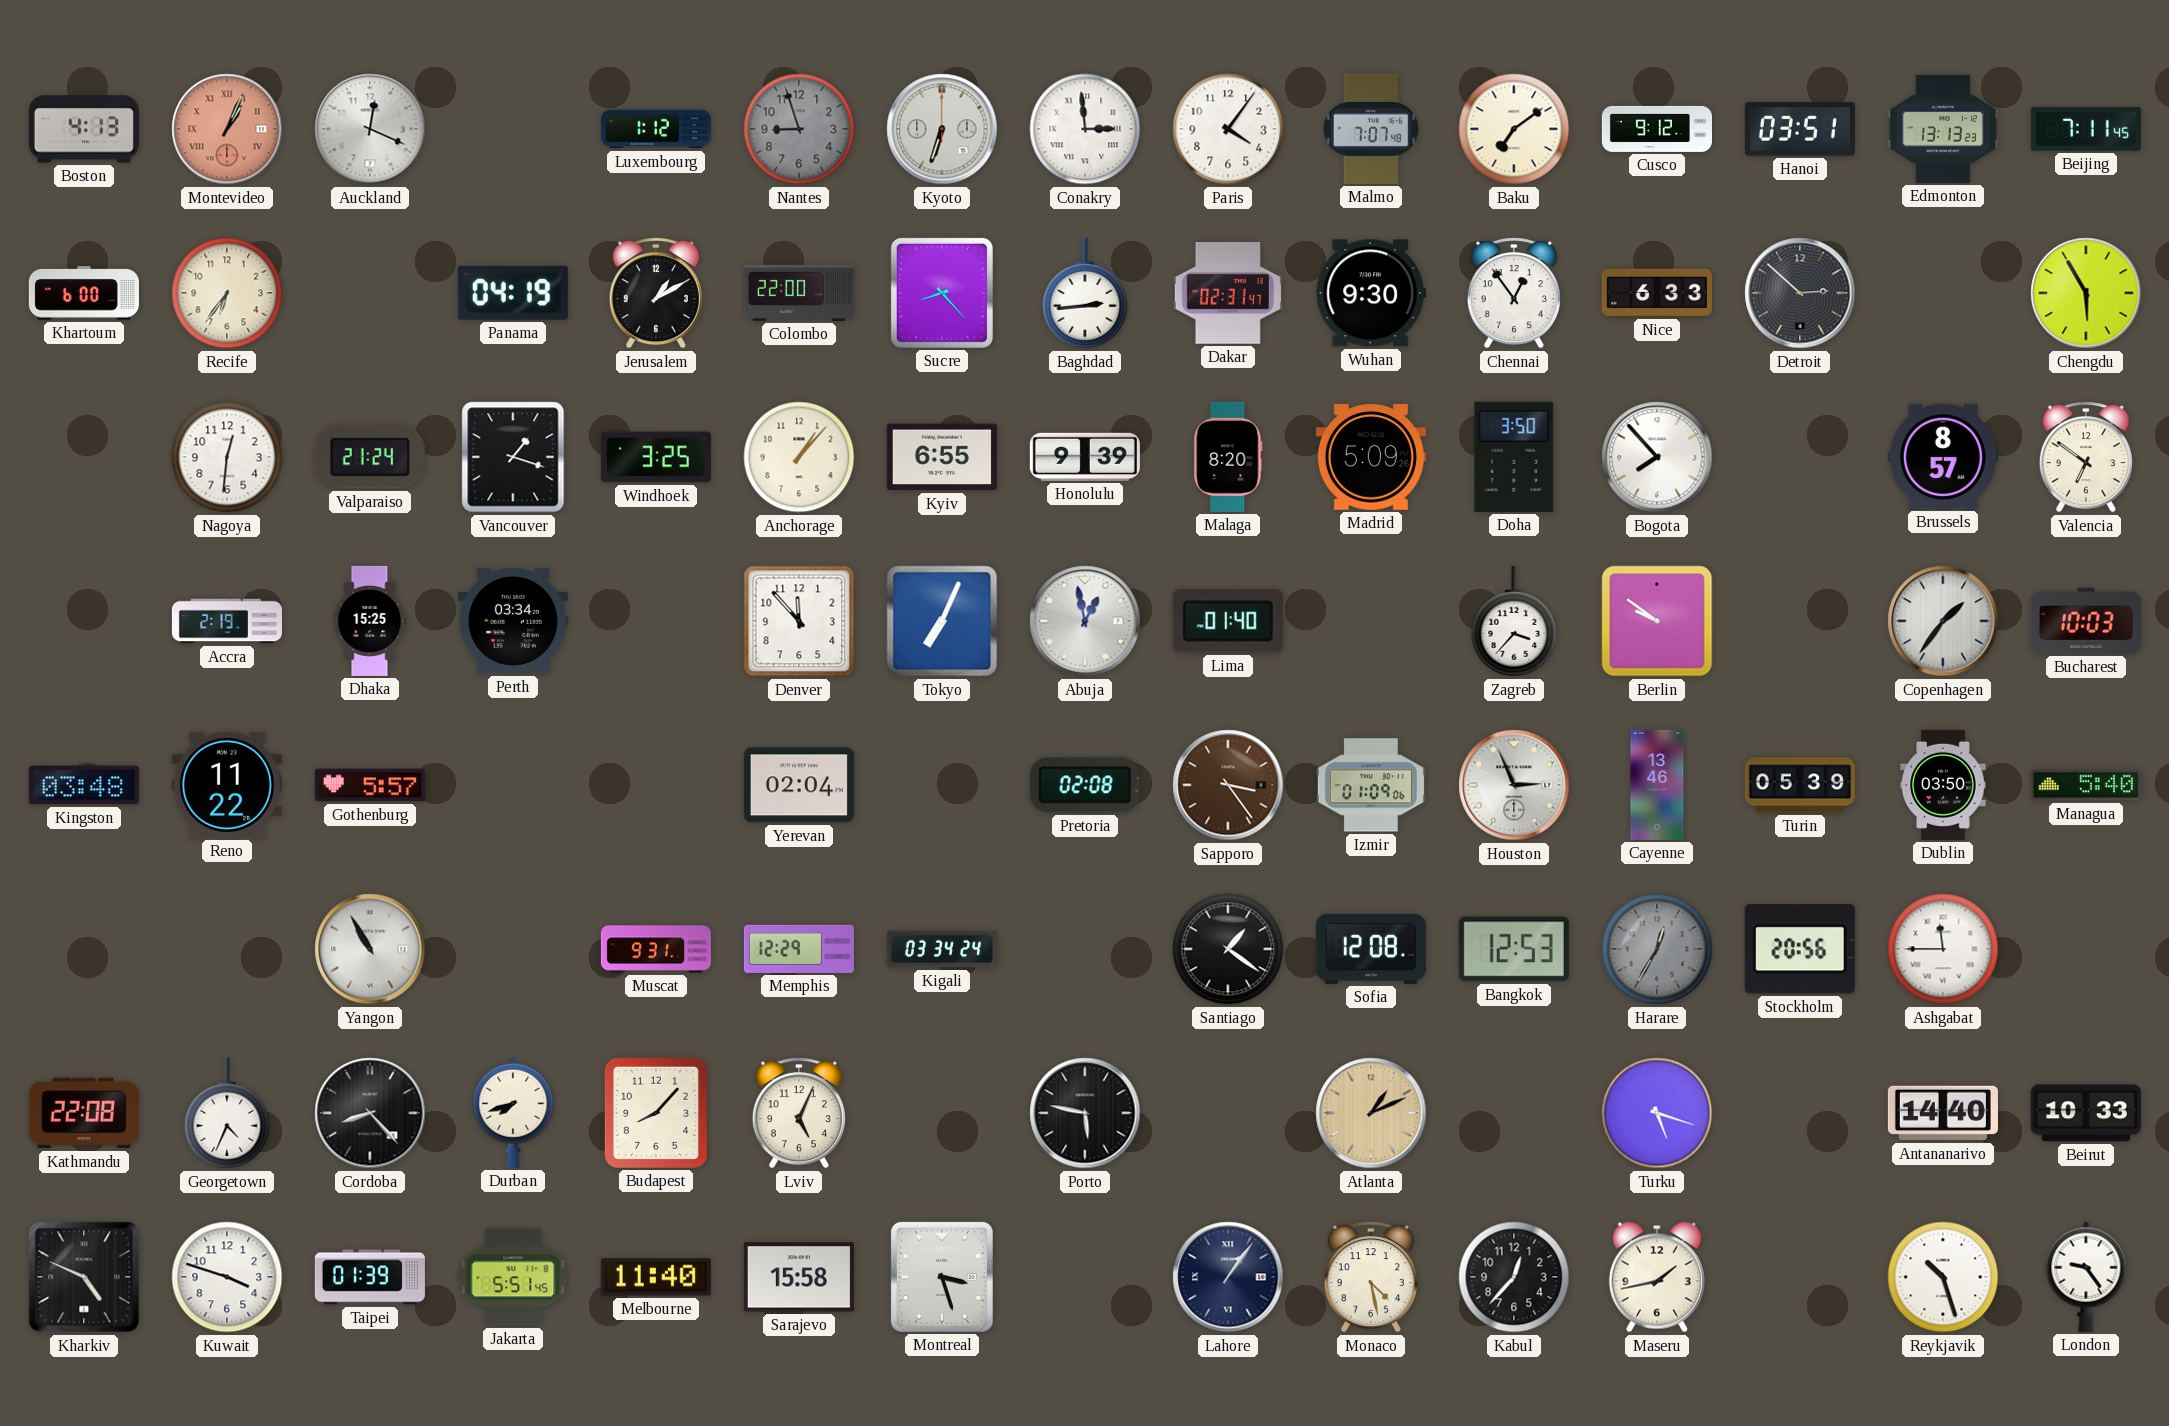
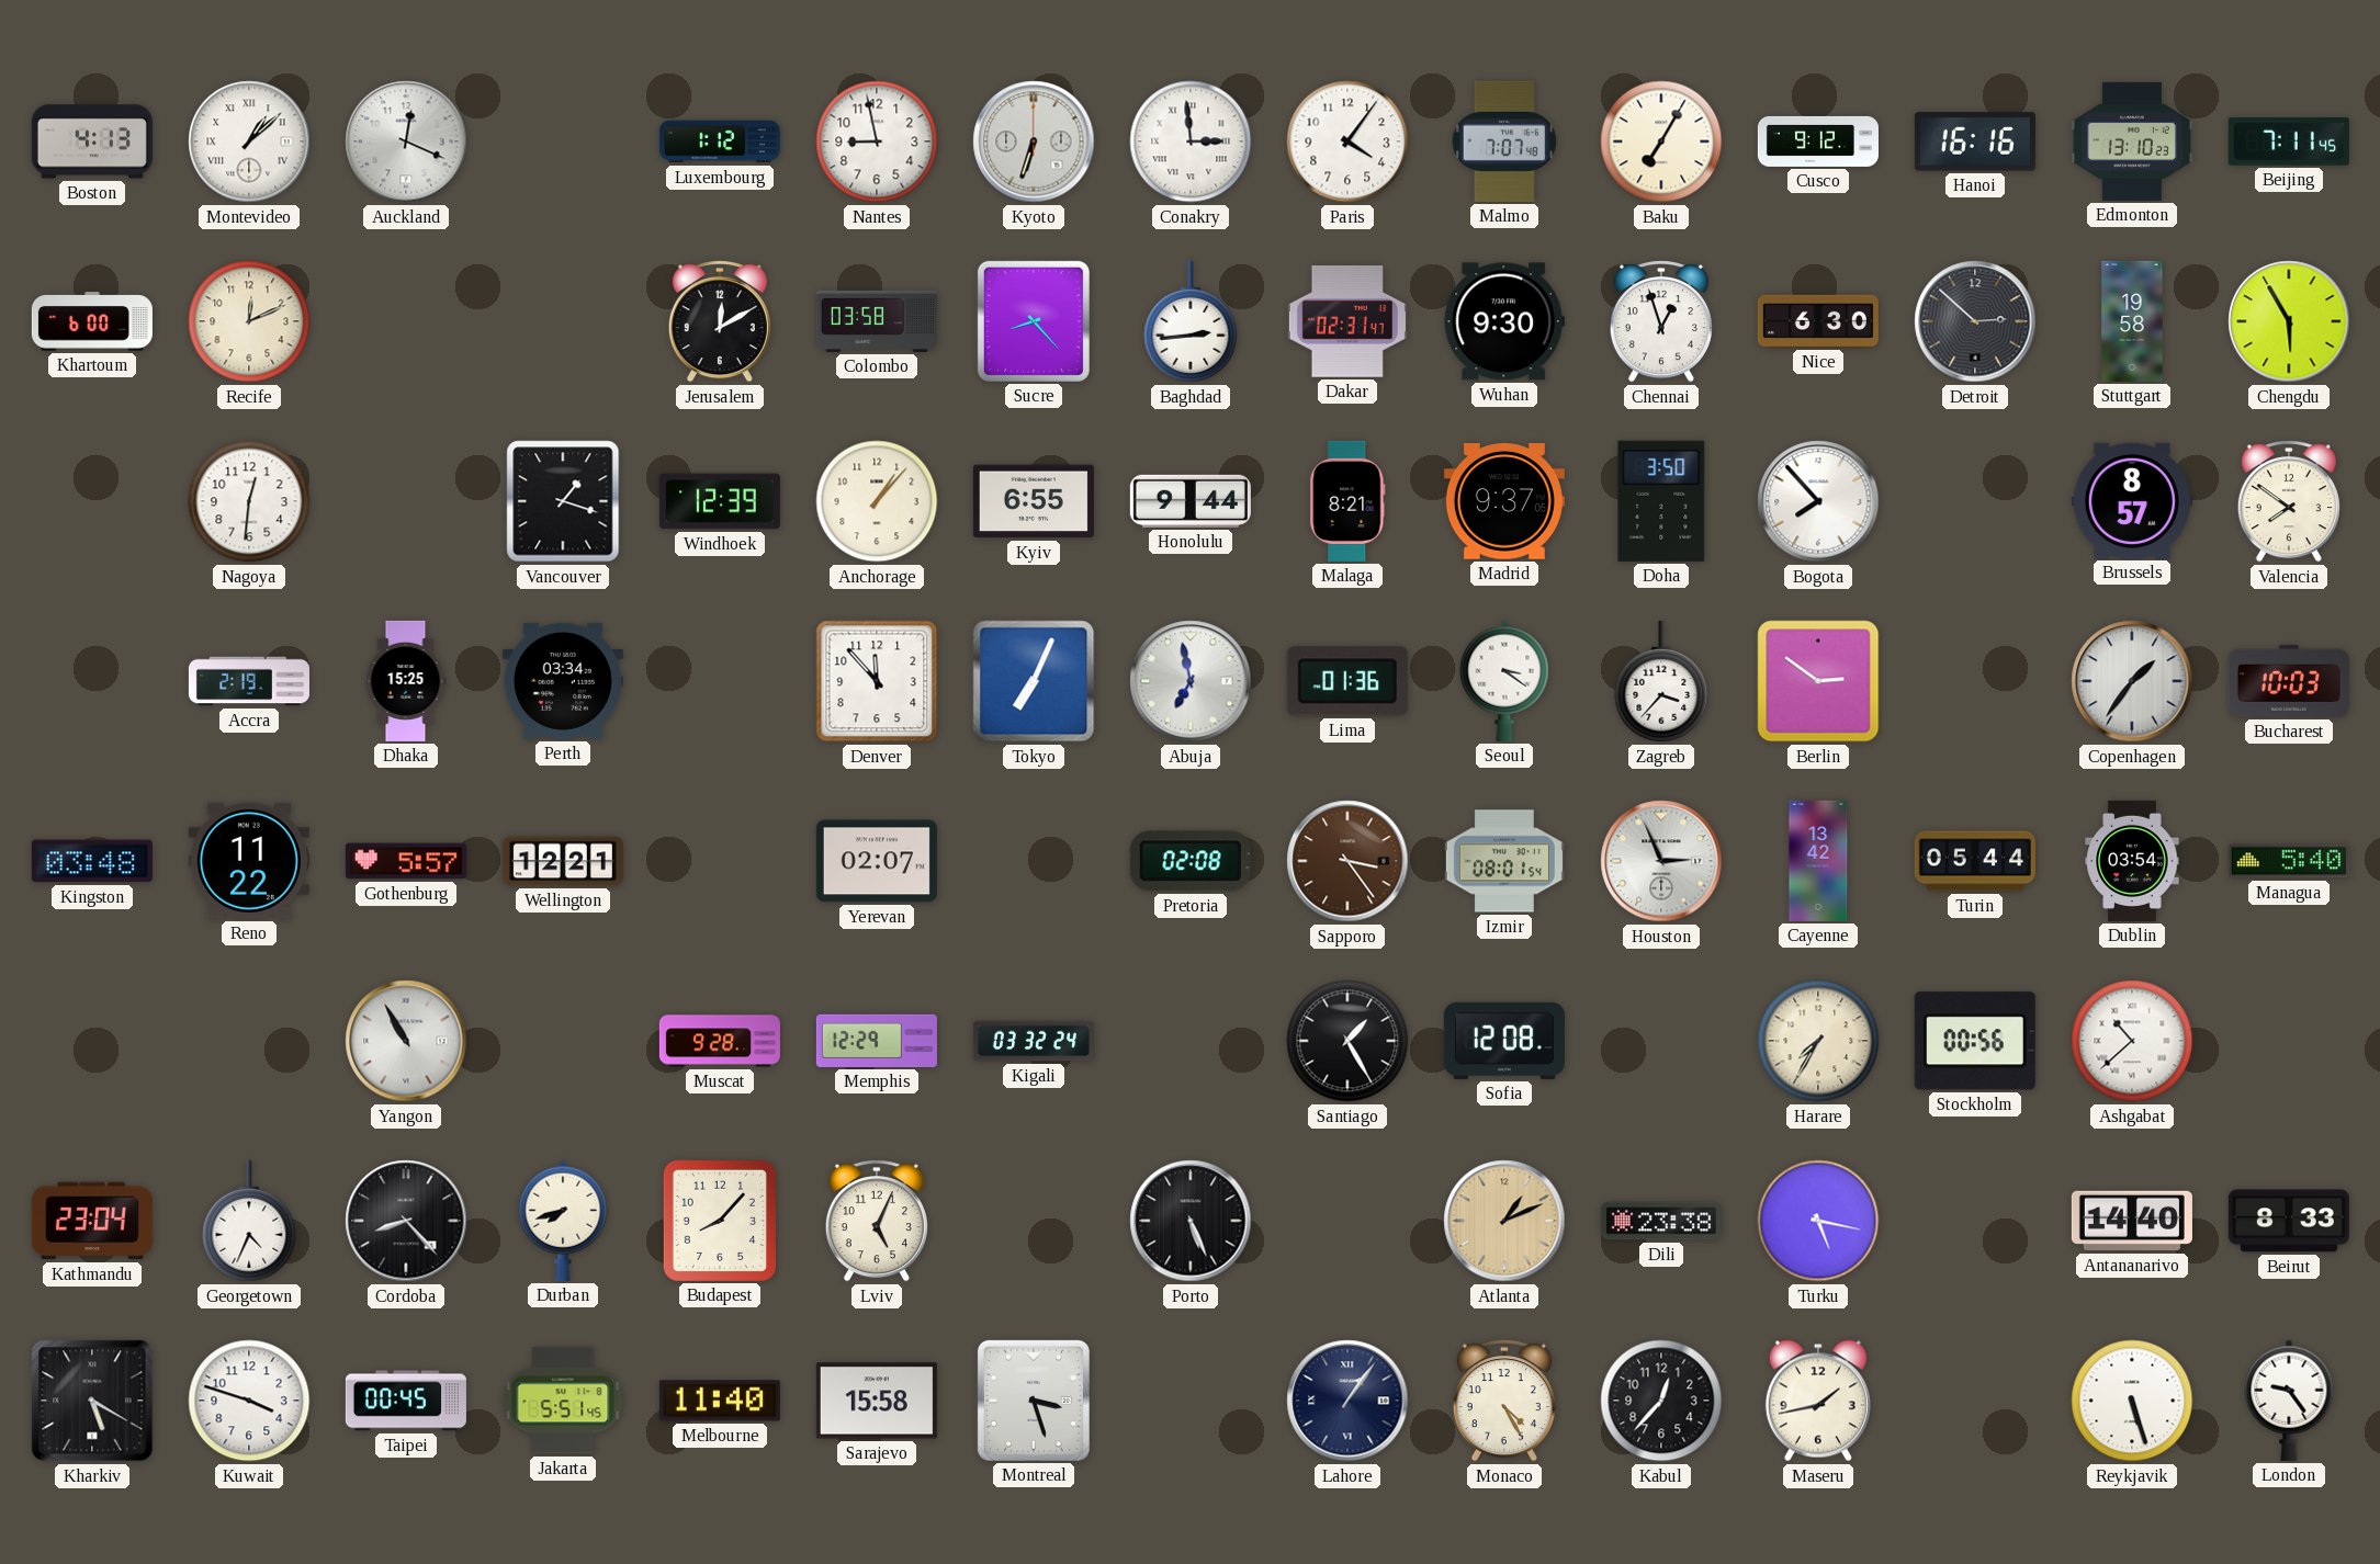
Montevideo: 1:04 -> 1:08
Montevideo dial: salmon -> white
Nantes: 8:57 -> 8:58
Nantes dial: grey -> white
Baku: 7:09 -> 7:05
Hanoi: 03:51 -> 16:16
Edmonton: 13:13 -> 13:10
Recife: 6:36 -> 12:11
Panama: 04:19 -> none
Jerusalem: 1:10 -> 12:10
Colombo: 22:00 -> 03:58
Chennai: 12:54 -> 12:57
Nice: 6:33 -> 6:30
Stuttgart: none -> 19:58
Valparaiso: 21:24 -> none
Windhoek: 3:25 -> 12:39
Honolulu: 9:39 -> 9:44
Malaga: 8:20 -> 8:21
Madrid: 5:09 -> 9:37
Valencia: 6:51 -> 7:51
Abuja: 12:58 -> 6:58
Lima: 01:40 -> 01:36
Seoul: none -> 3:21
Berlin: 9:51 -> 2:51
Wellington: none -> 12:21
Yerevan: 02:04 -> 02:07
Izmir: 01:09 -> 08:01
Cayenne: 13:46 -> 13:42
Turin: 05:39 -> 05:44
Dublin: 03:50 -> 03:54
Muscat: 9:31 -> 9:28
Kigali: 03:34 -> 03:32
Santiago: 1:21 -> 1:25
Bangkok: 12:53 -> none
Harare: 12:35 -> 7:35
Harare dial: grey -> cream
Stockholm: 20:56 -> 00:56
Ashgabat: 11:45 -> 10:38
Kathmandu: 22:08 -> 23:04
Porto: 5:47 -> 5:26
Dili: none -> 23:38
Turku: 5:18 -> 5:17
Beirut: 10:33 -> 8:33
Kharkiv: 4:49 -> 5:20
Taipei: 01:39 -> 00:45
Monaco: 4:28 -> 4:25
Reykjavik: 10:27 -> 5:27
